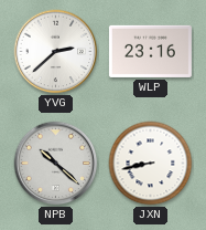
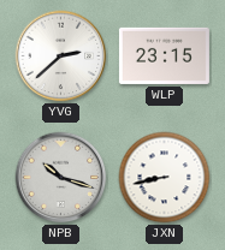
WLP: 23:16 -> 23:15
NPB: 10:22 -> 10:18
